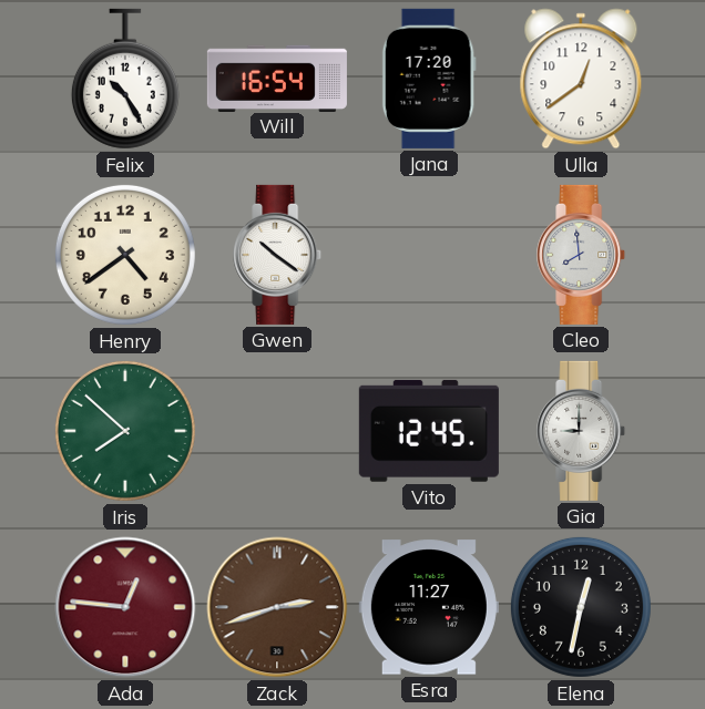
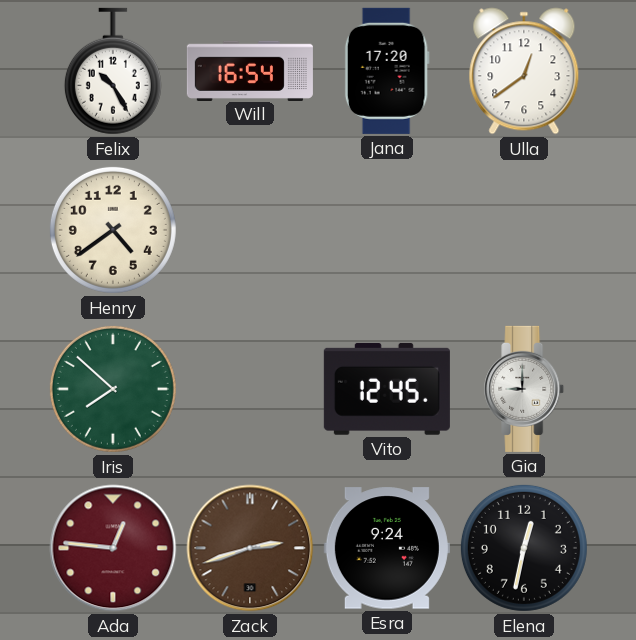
Gwen: 10:21 -> none
Cleo: 7:59 -> none
Esra: 11:27 -> 9:24
